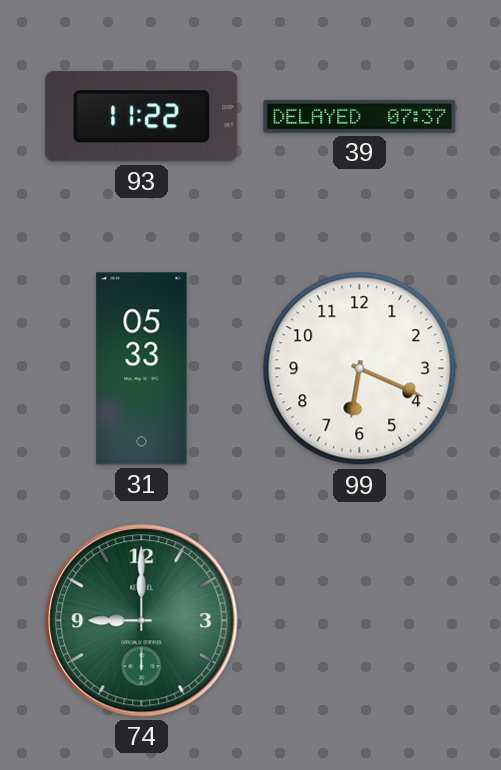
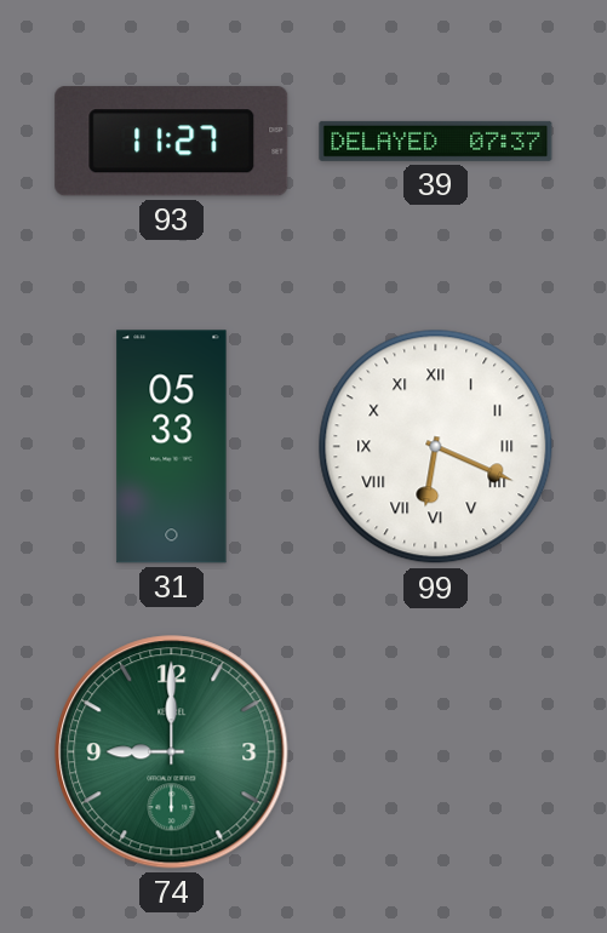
93: 11:22 -> 11:27
99 numerals: Arabic -> Roman
